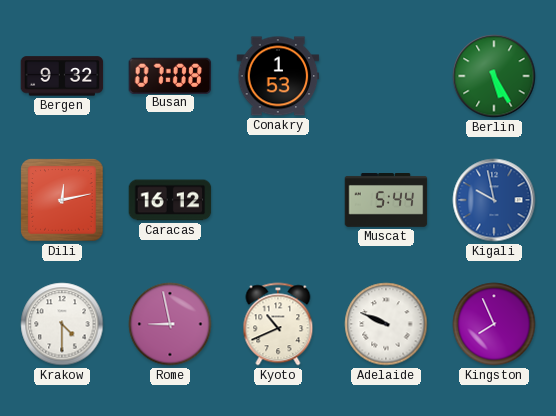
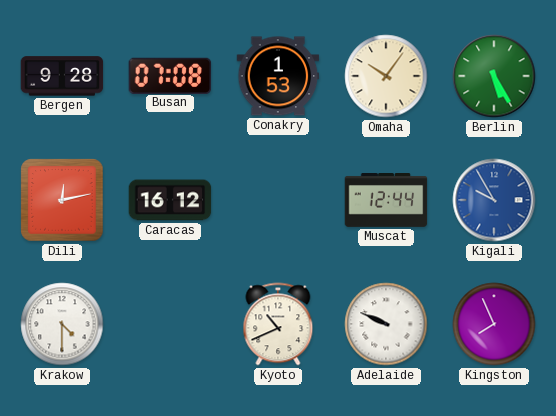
Bergen: 9:32 -> 9:28
Omaha: none -> 10:06
Muscat: 5:44 -> 12:44
Kigali: 9:58 -> 9:55
Rome: 8:58 -> none
